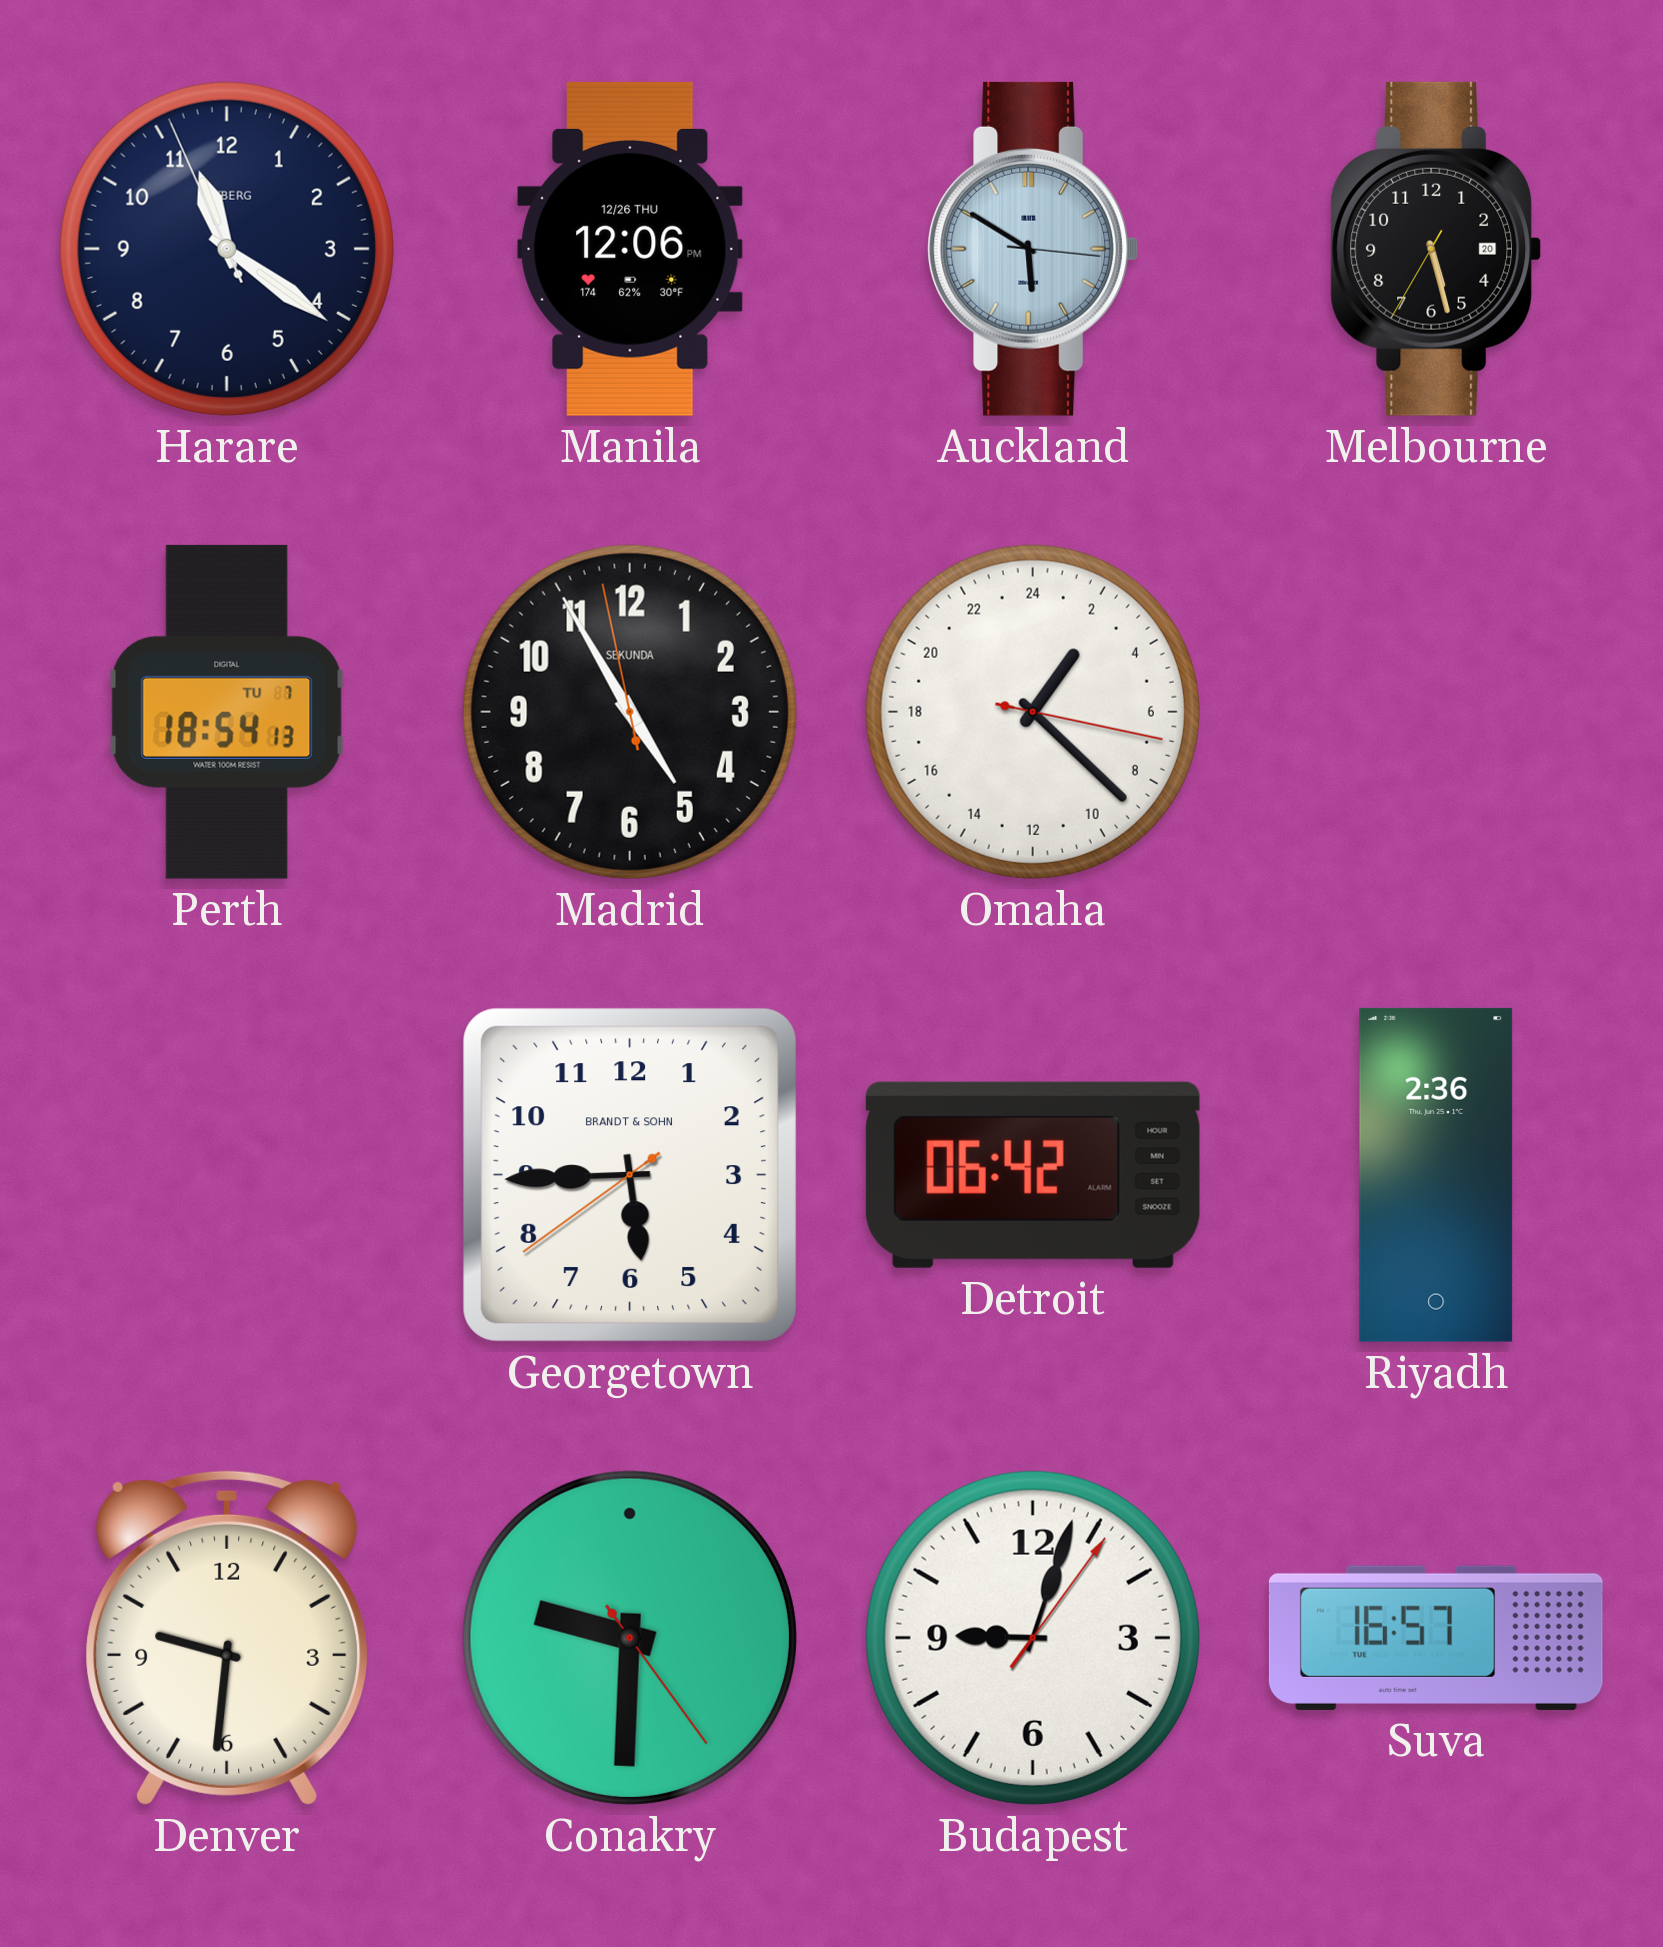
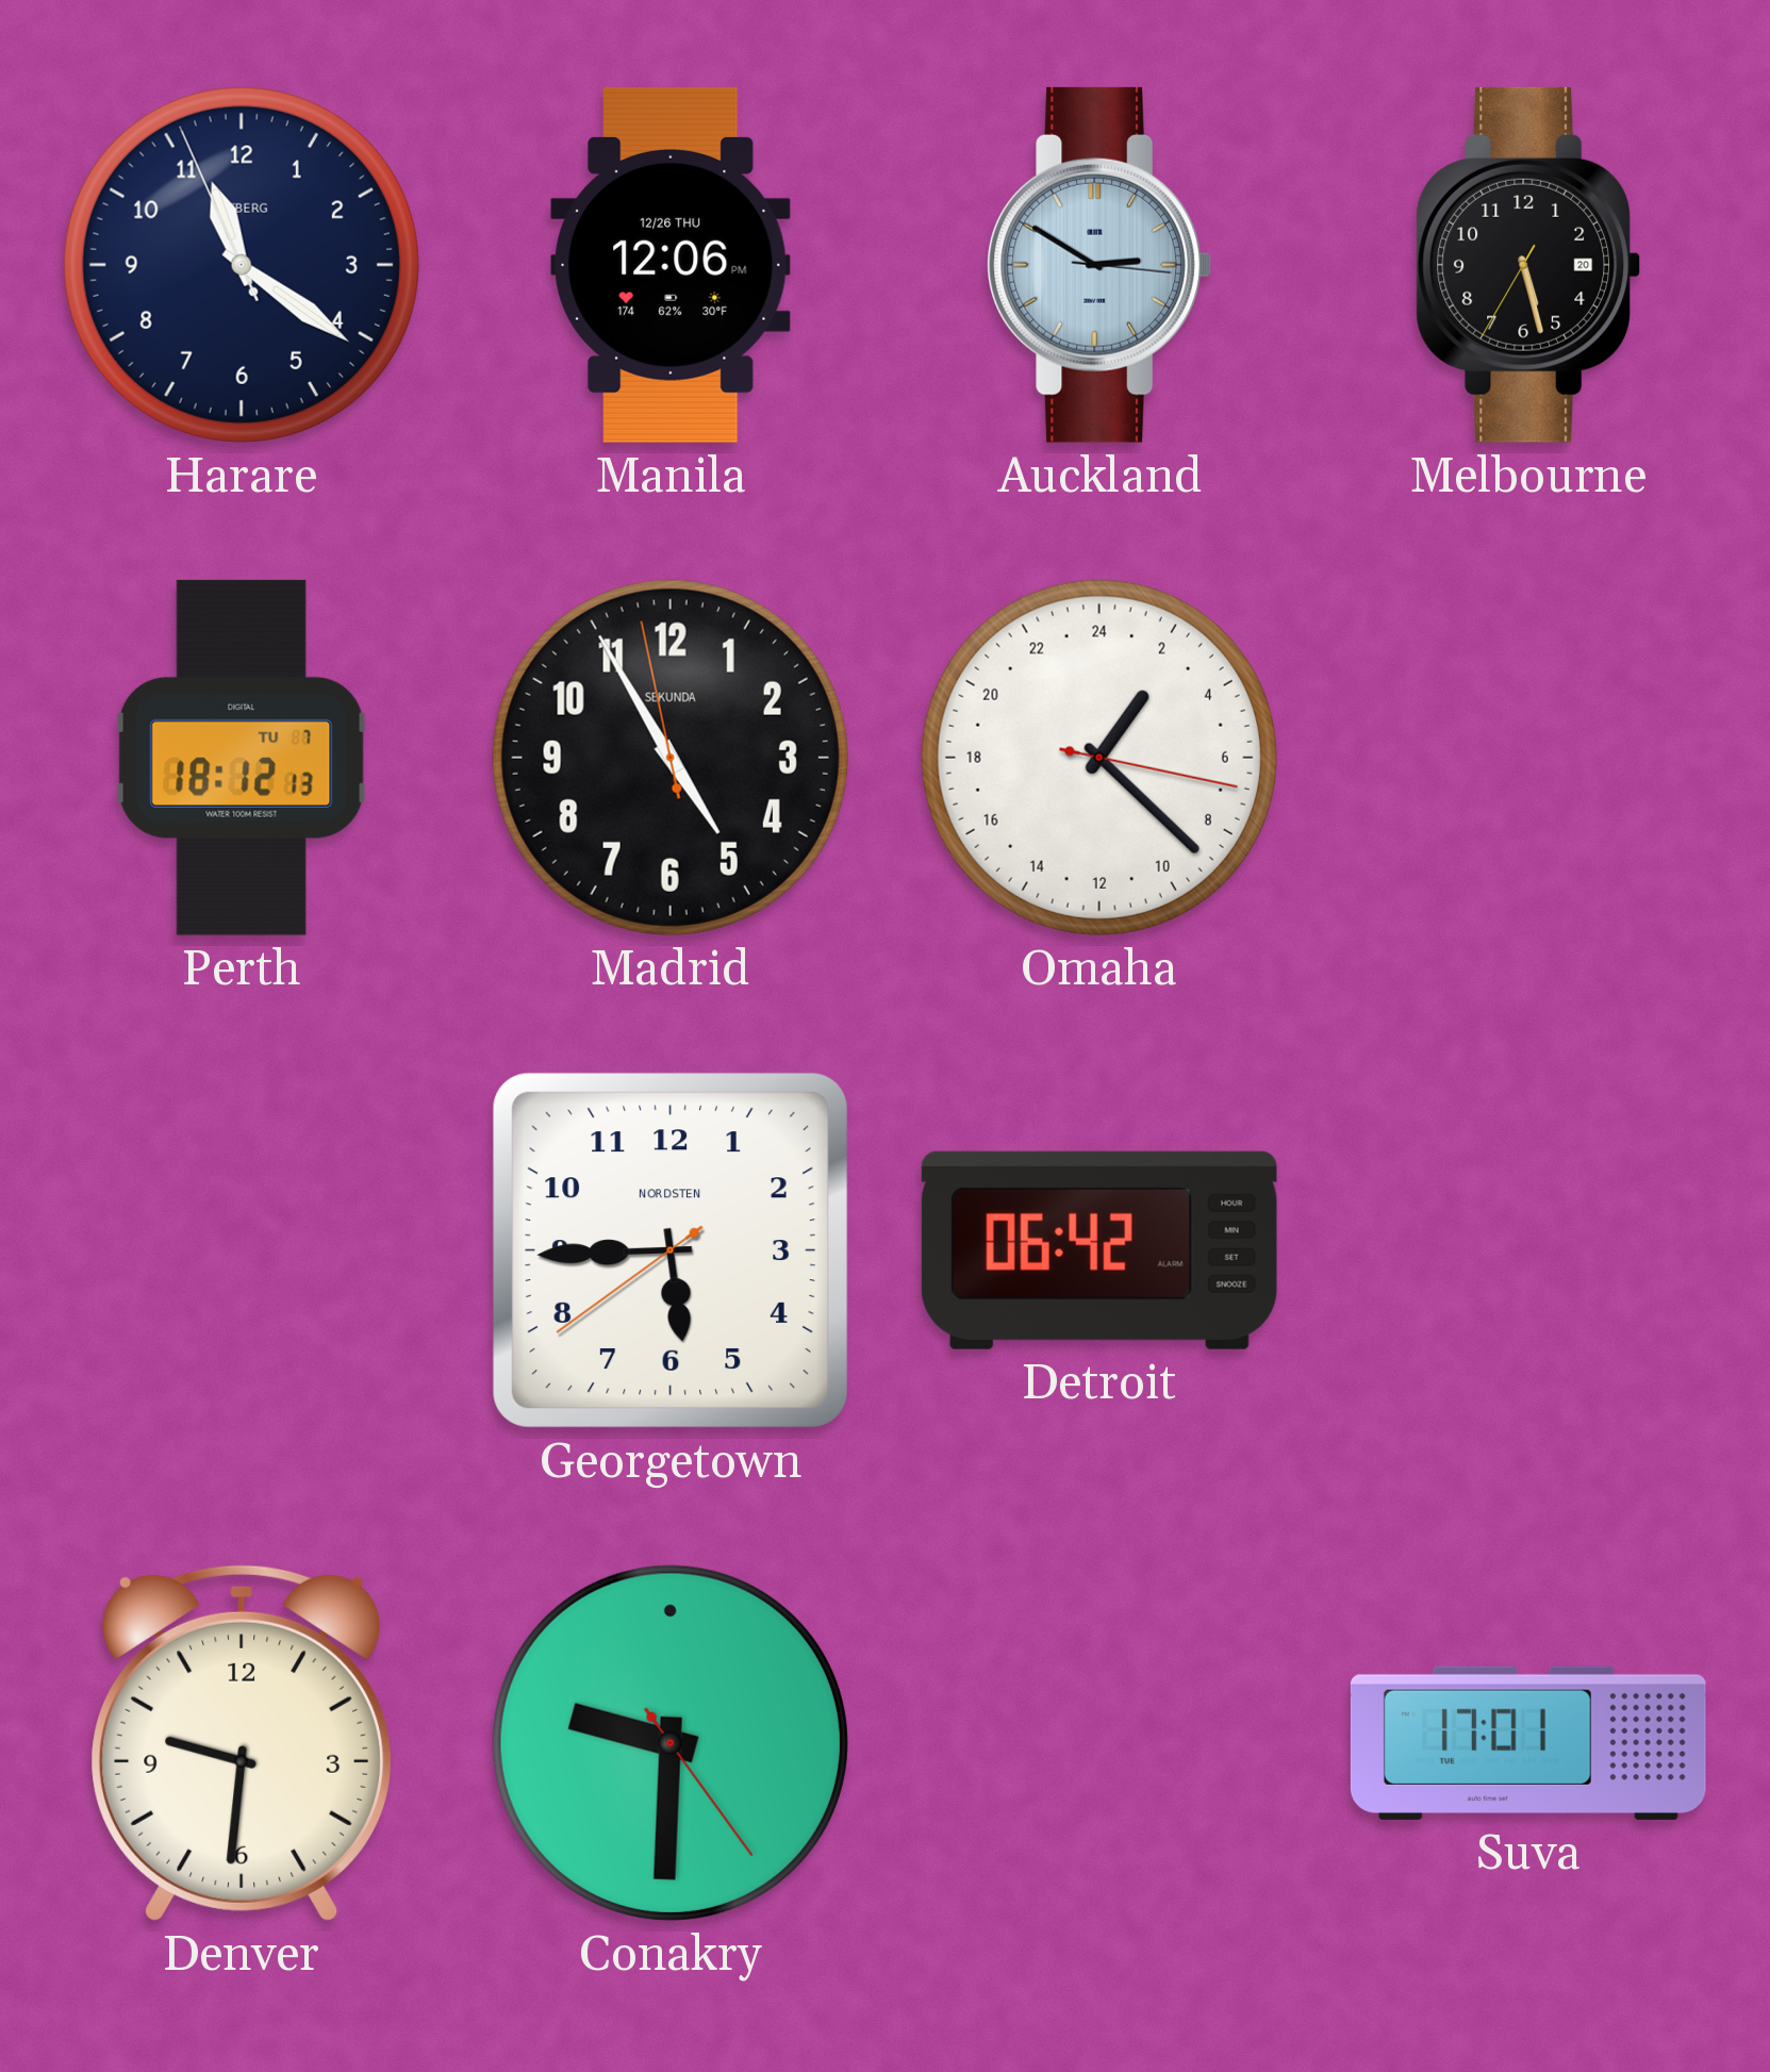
Auckland: 5:50 -> 2:50
Perth: 18:54 -> 18:12
Georgetown brand: BRANDT & SOHN -> NORDSTEN
Riyadh: 2:36 -> none
Budapest: 9:03 -> none
Suva: 16:57 -> 17:01
